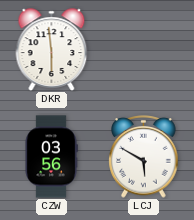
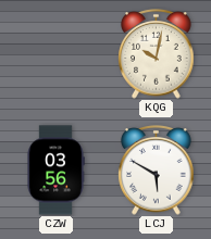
DKR: 5:59 -> none
KQG: none -> 10:02
